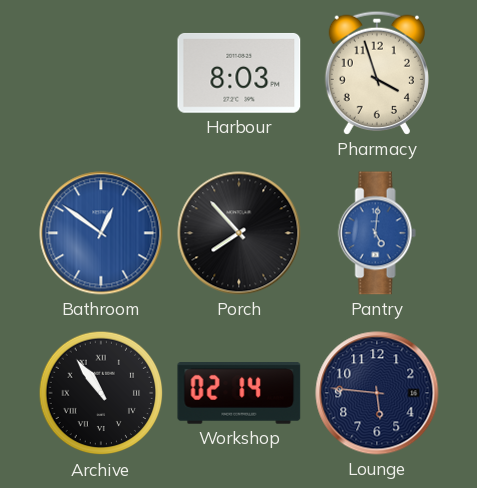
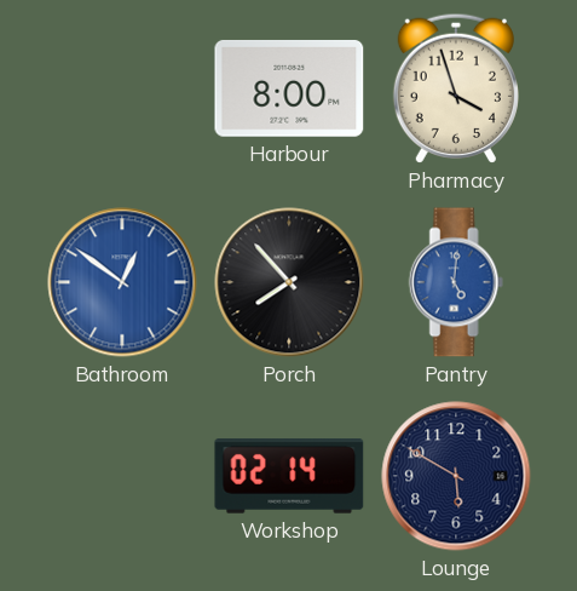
Harbour: 8:03 -> 8:00
Archive: 10:54 -> none
Lounge: 5:46 -> 5:50
